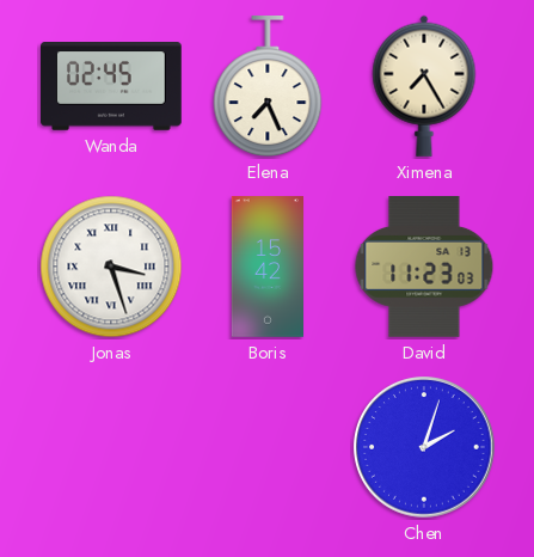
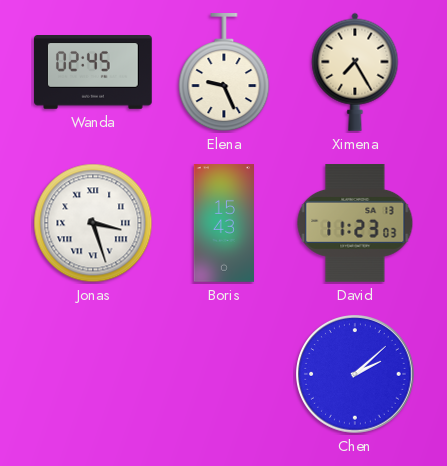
Elena: 7:26 -> 9:26
Boris: 15:42 -> 15:43
Chen: 2:03 -> 2:08
